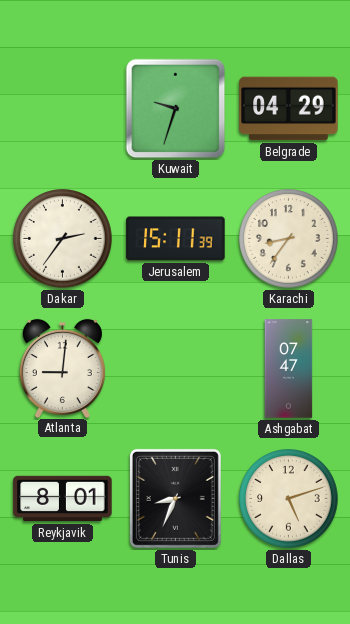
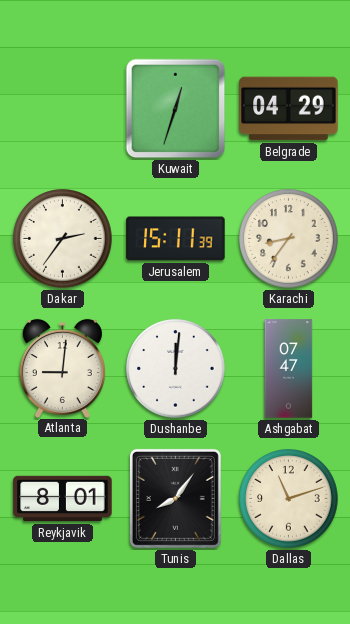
Kuwait: 9:33 -> 12:33
Dushanbe: none -> 12:01
Tunis: 8:34 -> 8:06
Dallas: 5:12 -> 11:12
